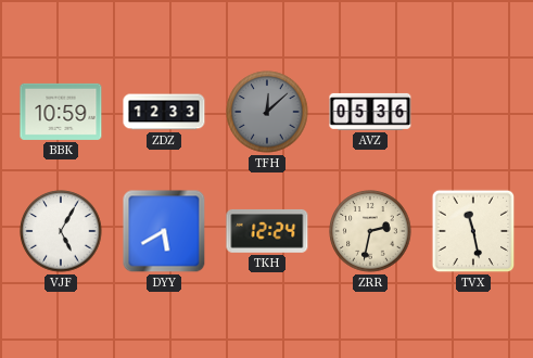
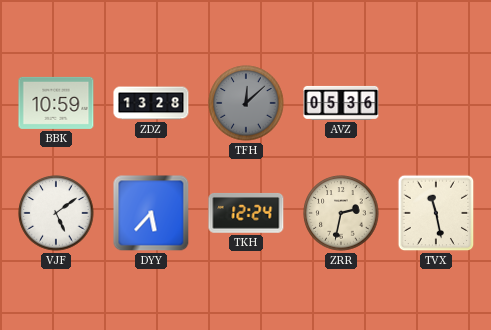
ZDZ: 12:33 -> 13:28
VJF: 5:05 -> 5:09
DYY: 5:40 -> 5:37
